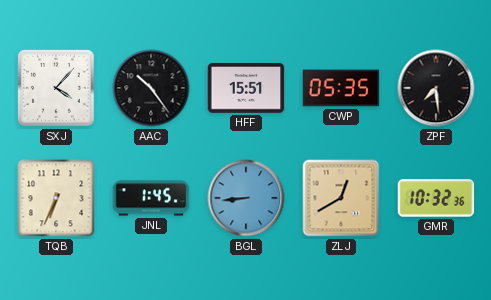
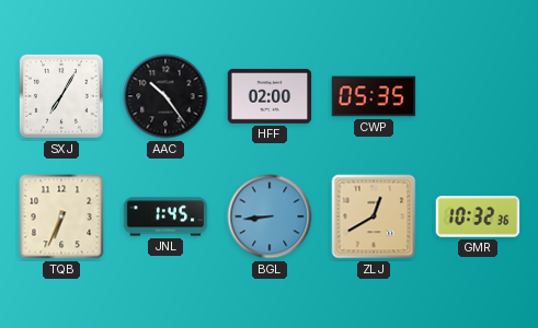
SXJ: 4:07 -> 7:05
HFF: 15:51 -> 02:00
ZPF: 7:29 -> none
